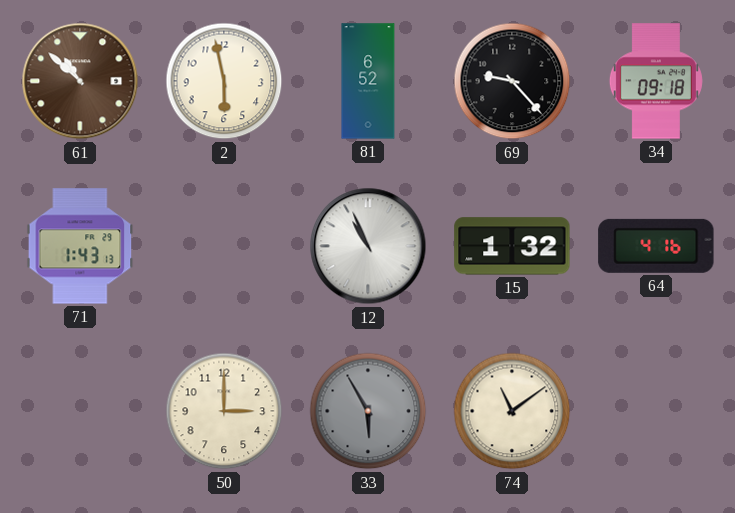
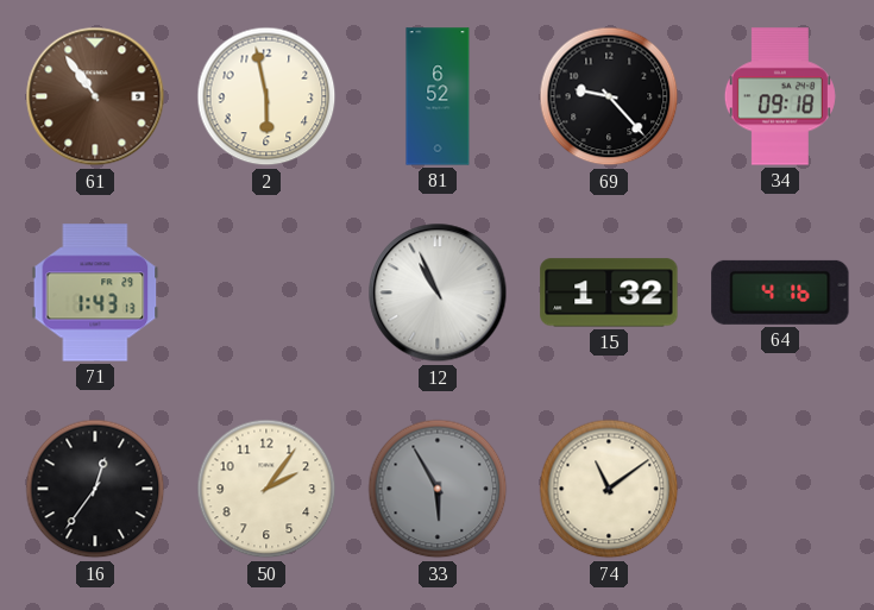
61: 10:52 -> 10:54
16: none -> 12:36
50: 3:00 -> 2:06
